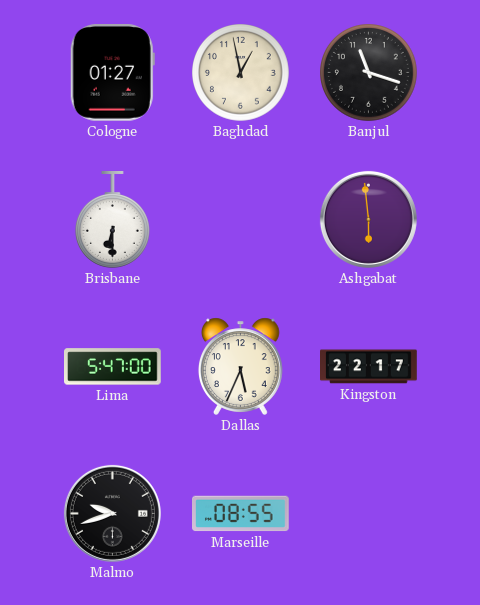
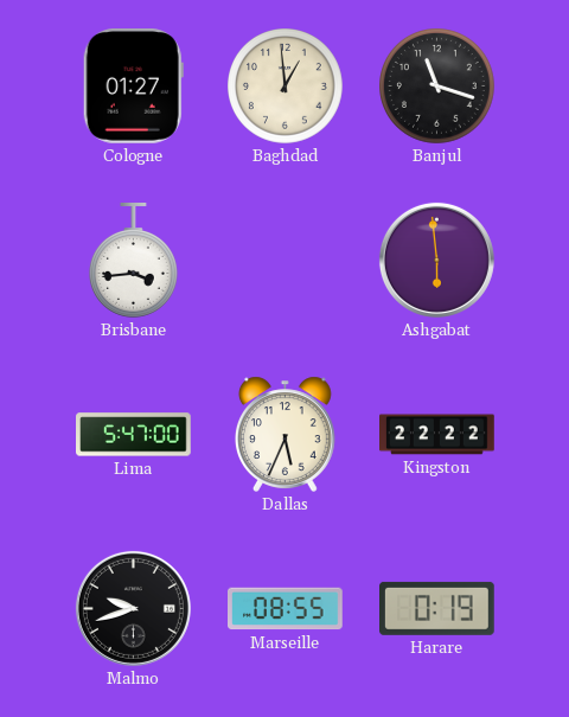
Baghdad: 12:58 -> 12:59
Brisbane: 6:30 -> 3:44
Kingston: 22:17 -> 22:22
Harare: none -> 0:19
